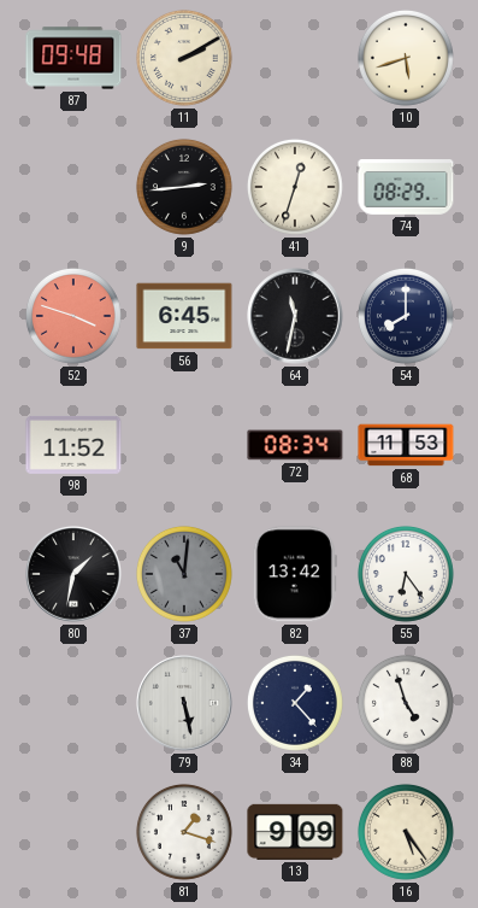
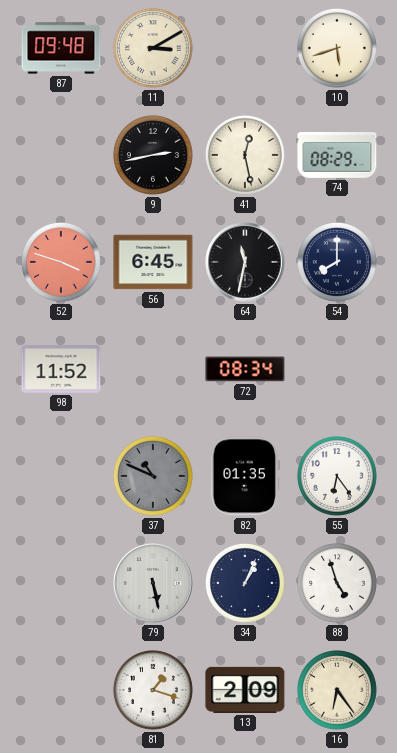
11: 2:10 -> 3:10
9: 2:44 -> 2:43
41: 12:33 -> 12:28
68: 11:53 -> none
80: 1:32 -> none
37: 11:01 -> 10:49
82: 13:42 -> 01:35
34: 1:23 -> 1:04
13: 9:09 -> 2:09
16: 5:24 -> 6:24
